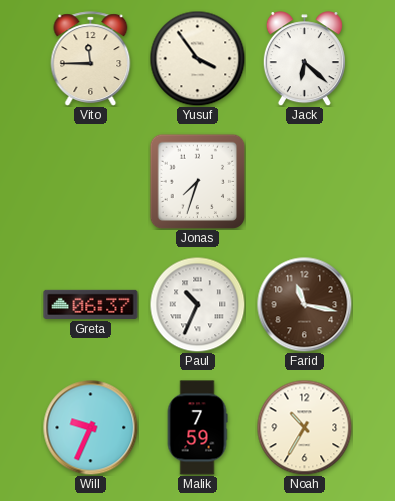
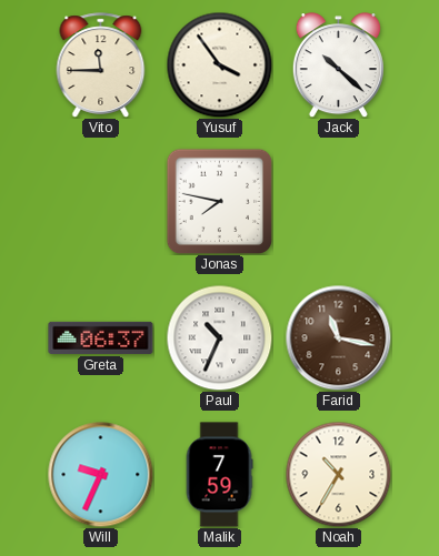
Jack: 6:22 -> 10:22
Jonas: 7:33 -> 7:47
